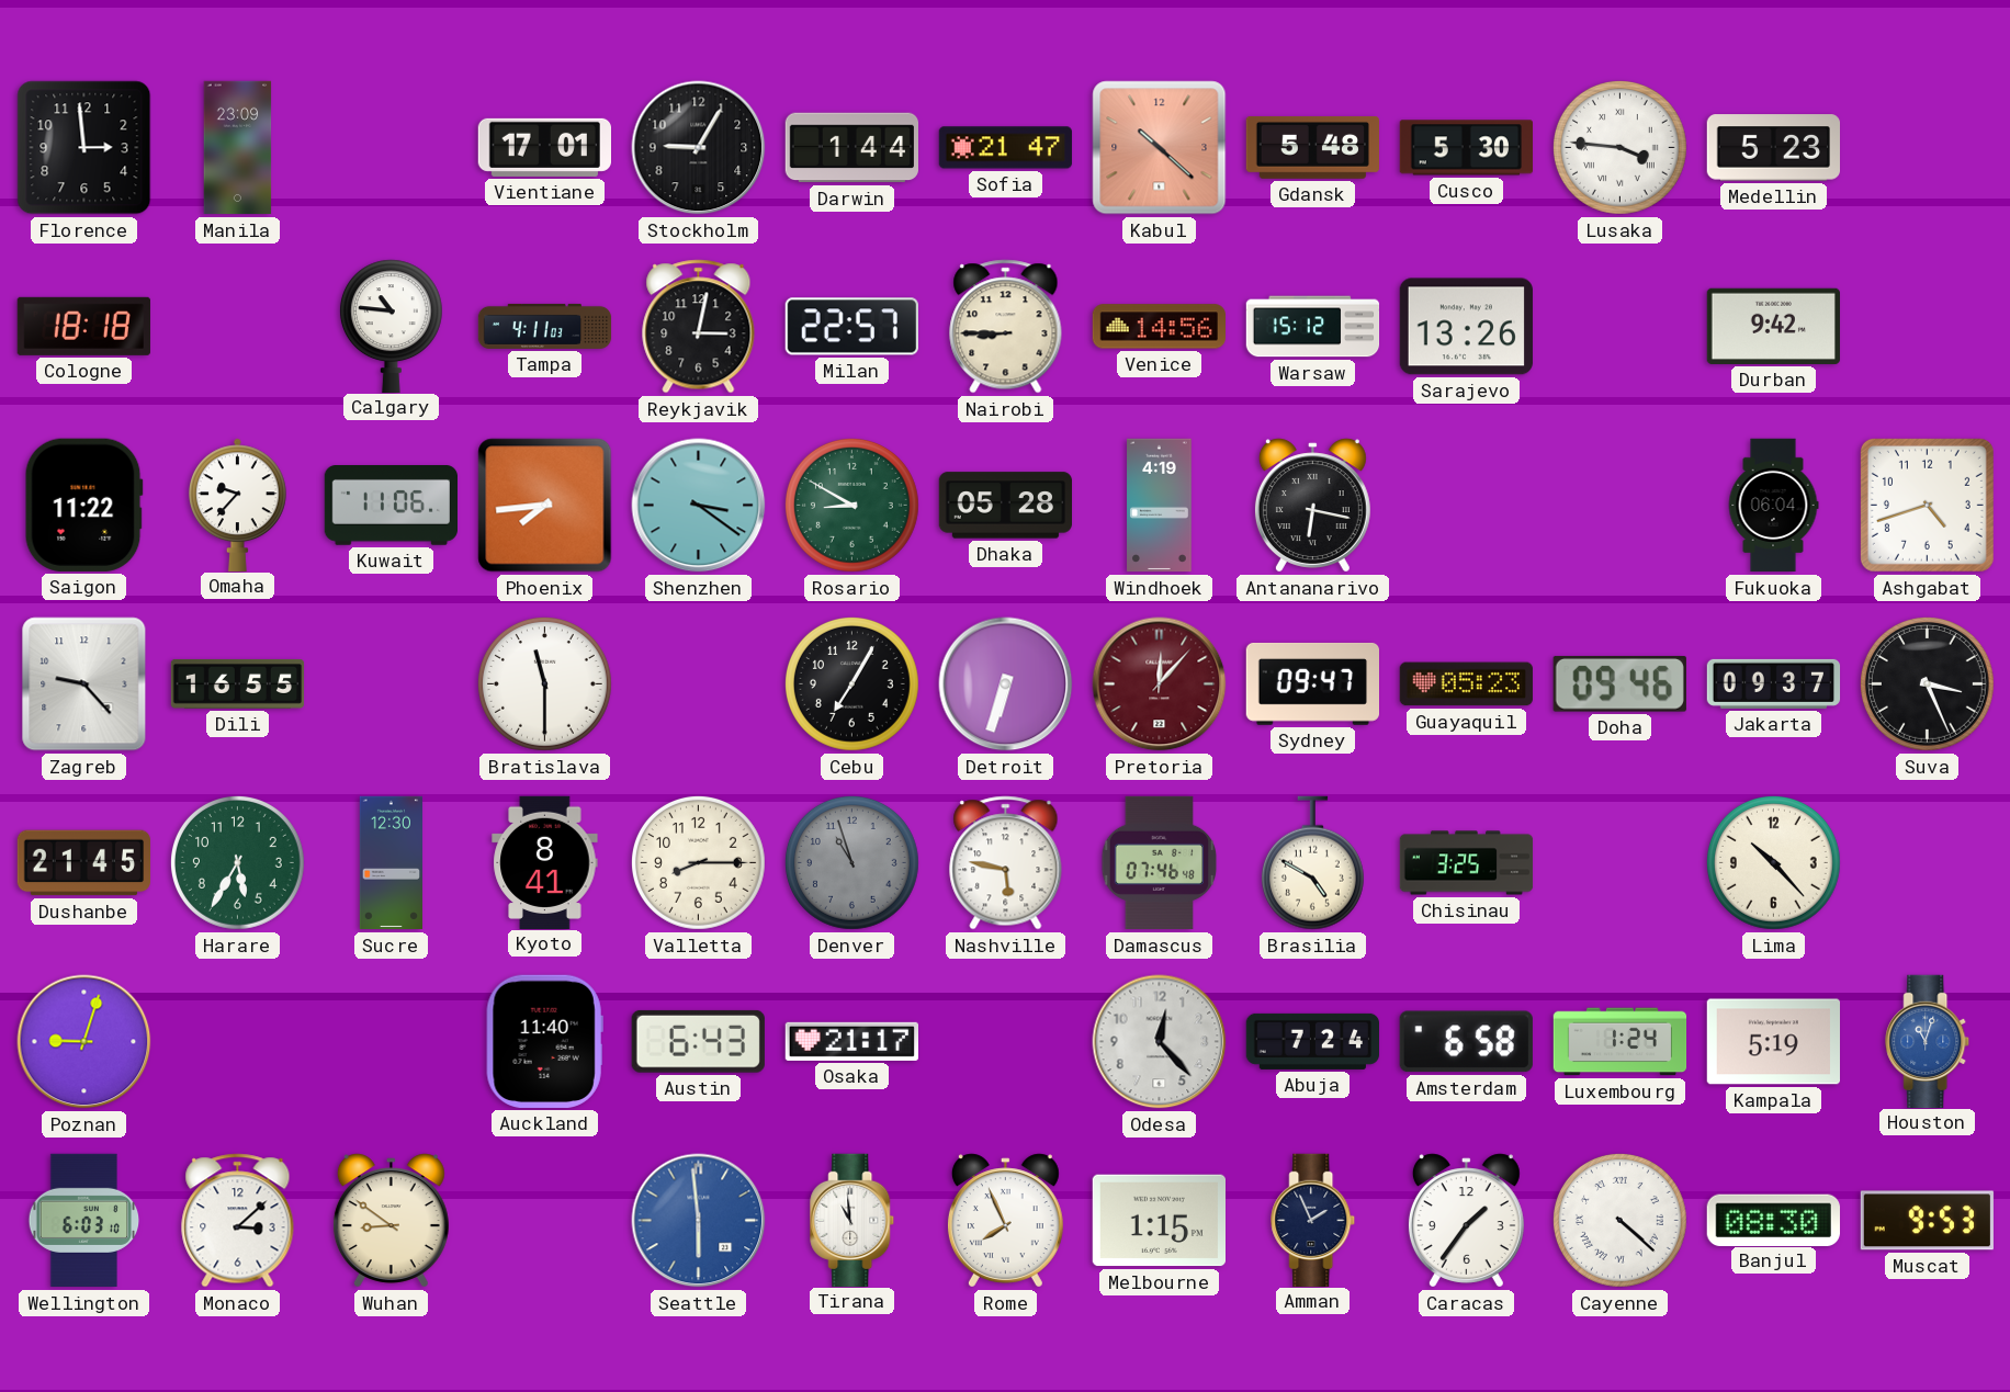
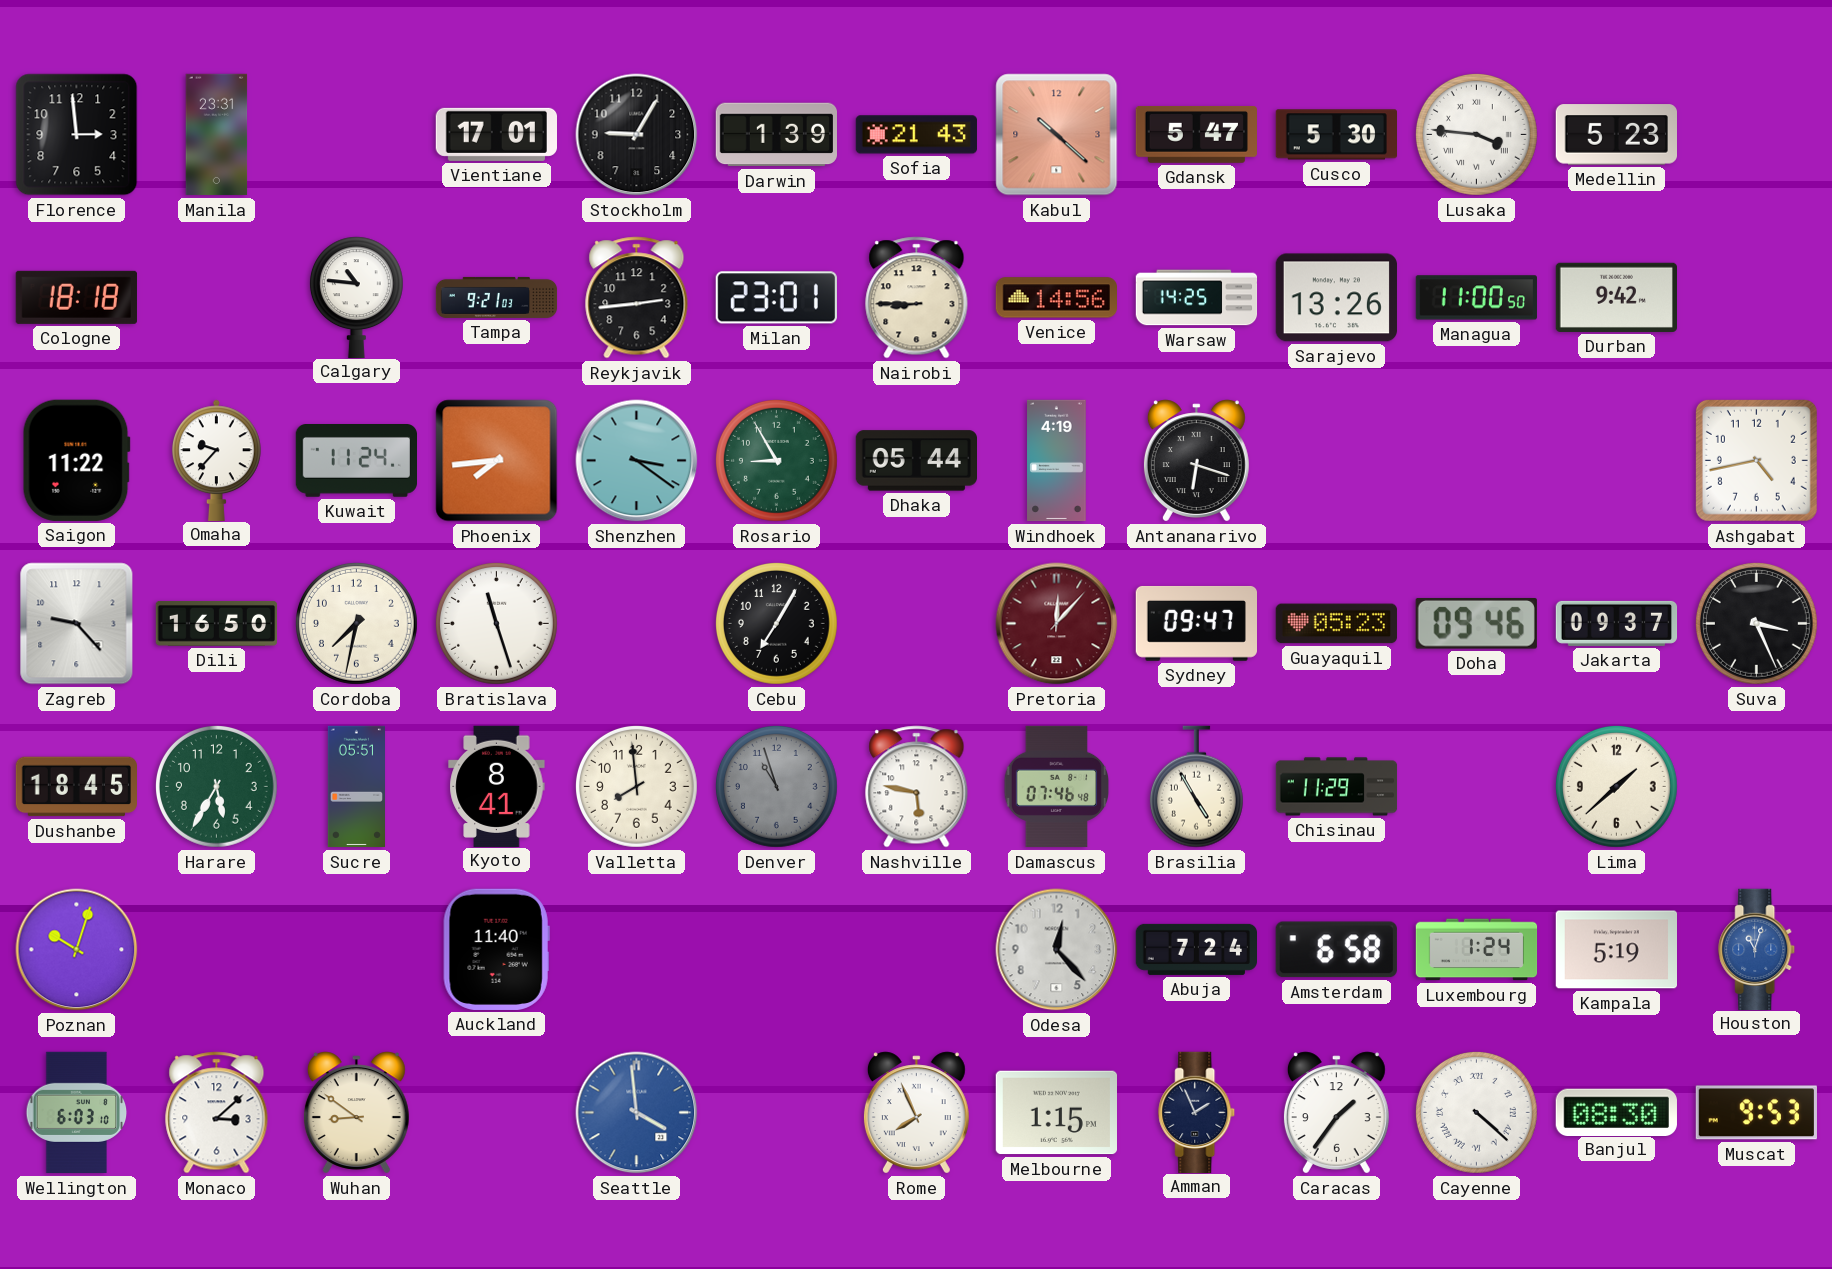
Manila: 23:09 -> 23:31
Darwin: 1:44 -> 1:39
Sofia: 21:47 -> 21:43
Gdansk: 5:48 -> 5:47
Tampa: 4:11 -> 9:21
Reykjavik: 3:02 -> 2:44
Milan: 22:57 -> 23:01
Warsaw: 15:12 -> 14:25
Managua: none -> 11:00
Kuwait: 11:06 -> 11:24
Rosario: 8:50 -> 8:55
Dhaka: 05:28 -> 05:44
Antananarivo: 6:17 -> 6:18
Fukuoka: 06:04 -> none
Ashgabat: 4:42 -> 4:43
Dili: 16:55 -> 16:50
Cordoba: none -> 7:32
Bratislava: 11:30 -> 11:27
Detroit: 6:33 -> none
Dushanbe: 21:45 -> 18:45
Sucre: 12:30 -> 05:51
Valletta: 8:15 -> 7:59
Brasilia: 4:50 -> 4:55
Chisinau: 3:25 -> 11:29
Lima: 10:23 -> 1:38
Poznan: 9:03 -> 10:03
Austin: 6:43 -> none
Osaka: 21:17 -> none
Seattle: 5:59 -> 3:59
Tirana: 10:59 -> none
